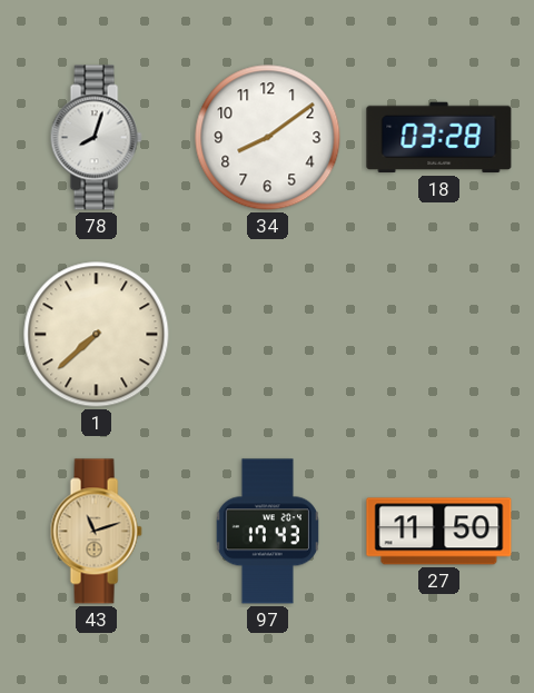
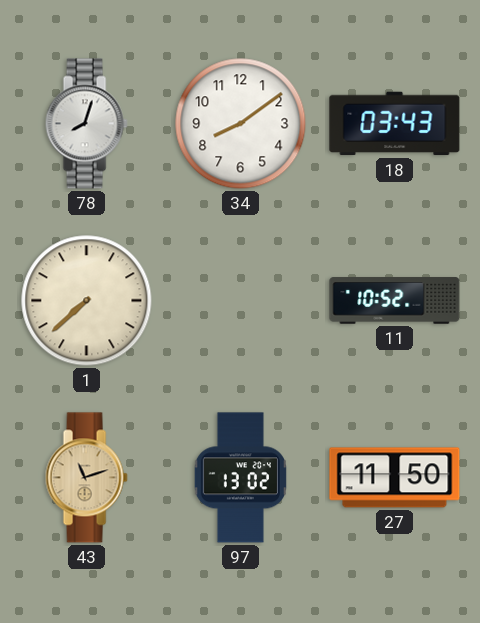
18: 03:28 -> 03:43
11: none -> 10:52
97: 17:43 -> 13:02
